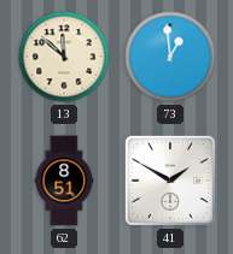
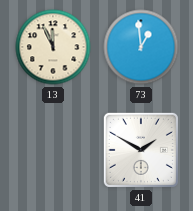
13: 11:52 -> 11:56
62: 8:51 -> none
